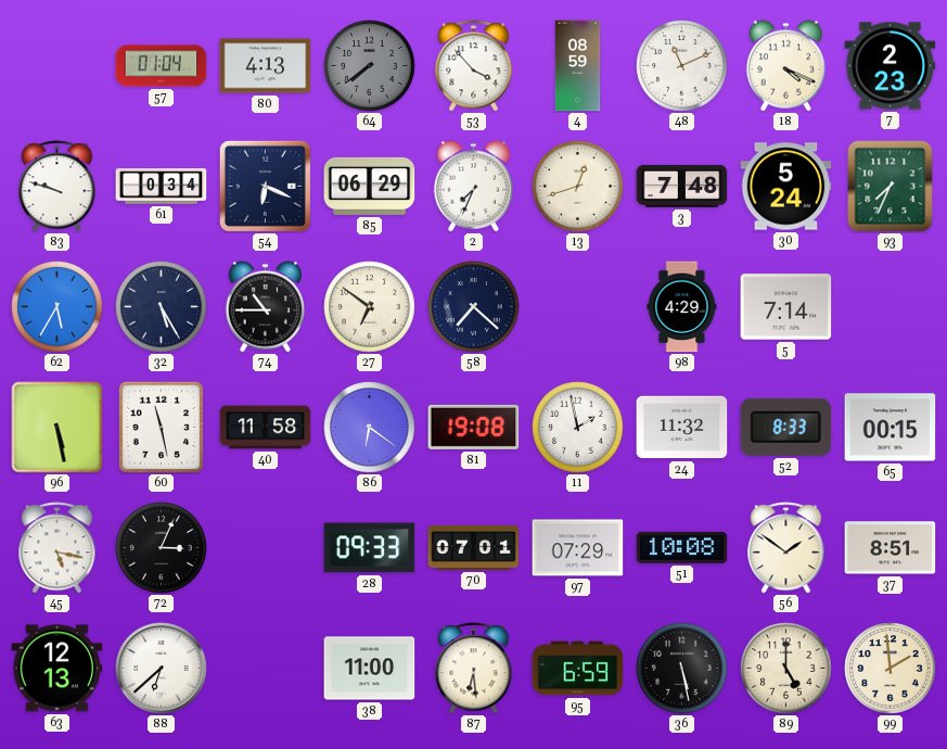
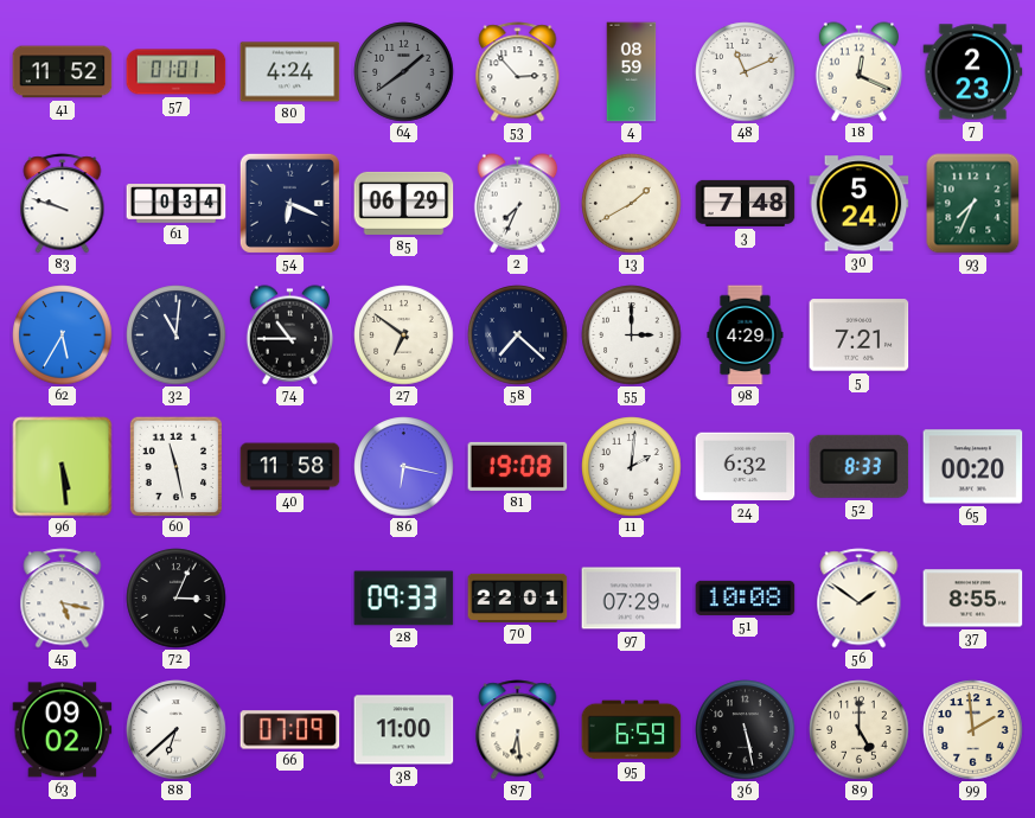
41: none -> 11:52
57: 01:04 -> 01:01
80: 4:13 -> 4:24
64: 7:39 -> 1:39
53: 3:53 -> 2:53
18: 4:19 -> 12:19
13: 12:42 -> 1:40
32: 5:25 -> 11:01
55: none -> 3:00
5: 7:14 -> 7:21
96: 5:28 -> 5:29
86: 6:21 -> 6:17
11: 1:58 -> 2:01
24: 11:32 -> 6:32
65: 00:15 -> 00:20
70: 07:01 -> 22:01
37: 8:51 -> 8:55
63: 12:13 -> 09:02
66: none -> 07:09
